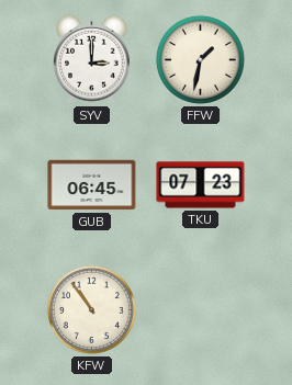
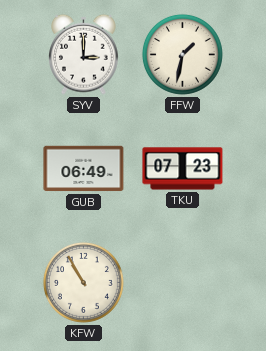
GUB: 06:45 -> 06:49
KFW: 10:54 -> 10:55
